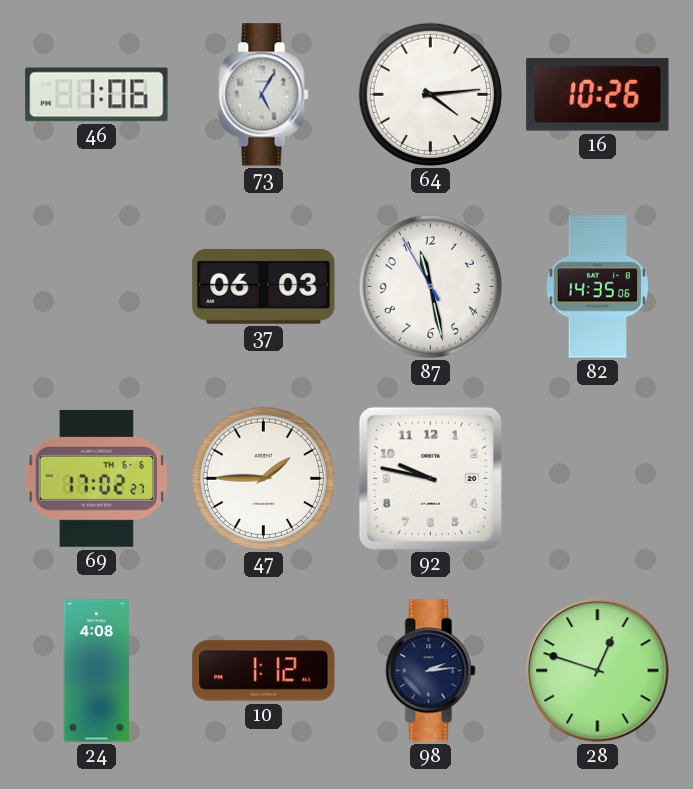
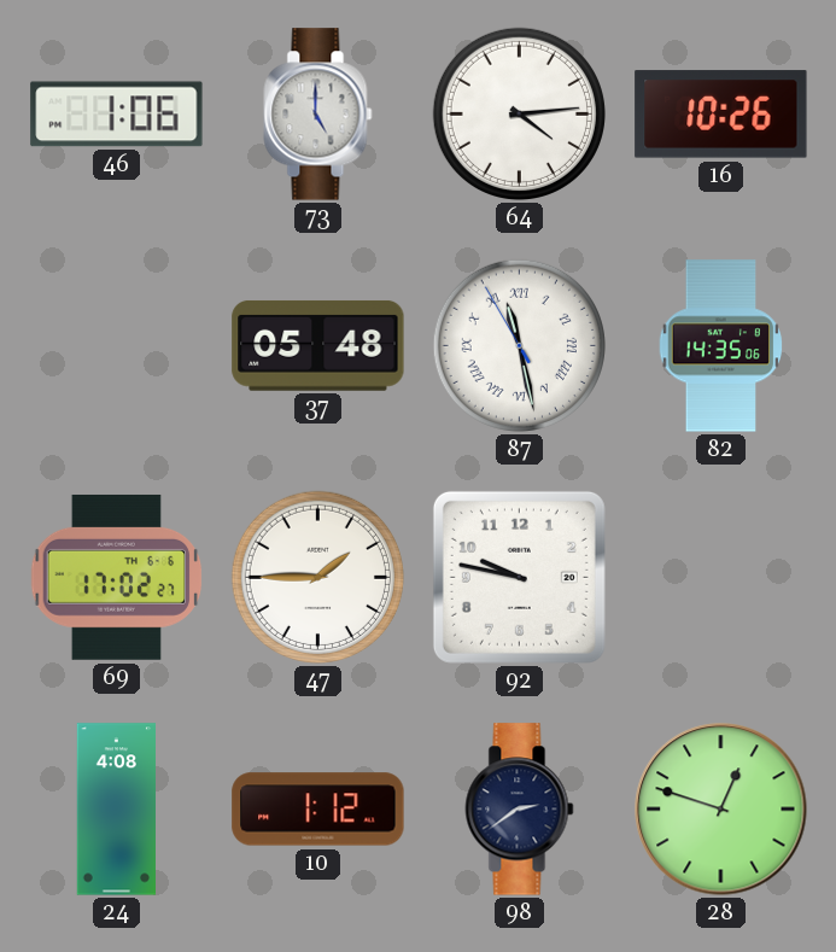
73: 5:05 -> 5:00
37: 06:03 -> 05:48
87 numerals: Arabic -> Roman
98: 2:14 -> 2:39
